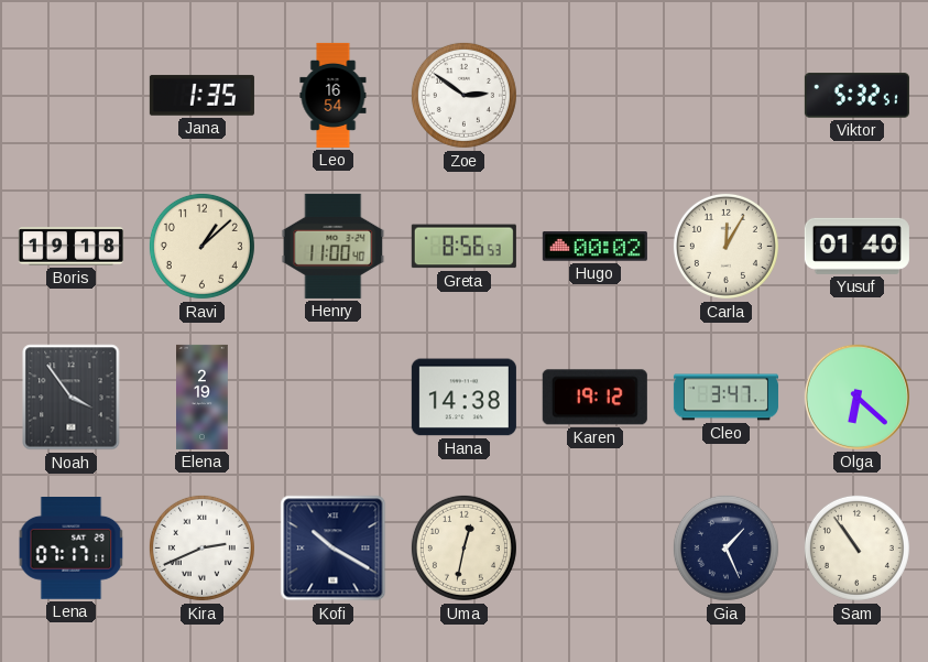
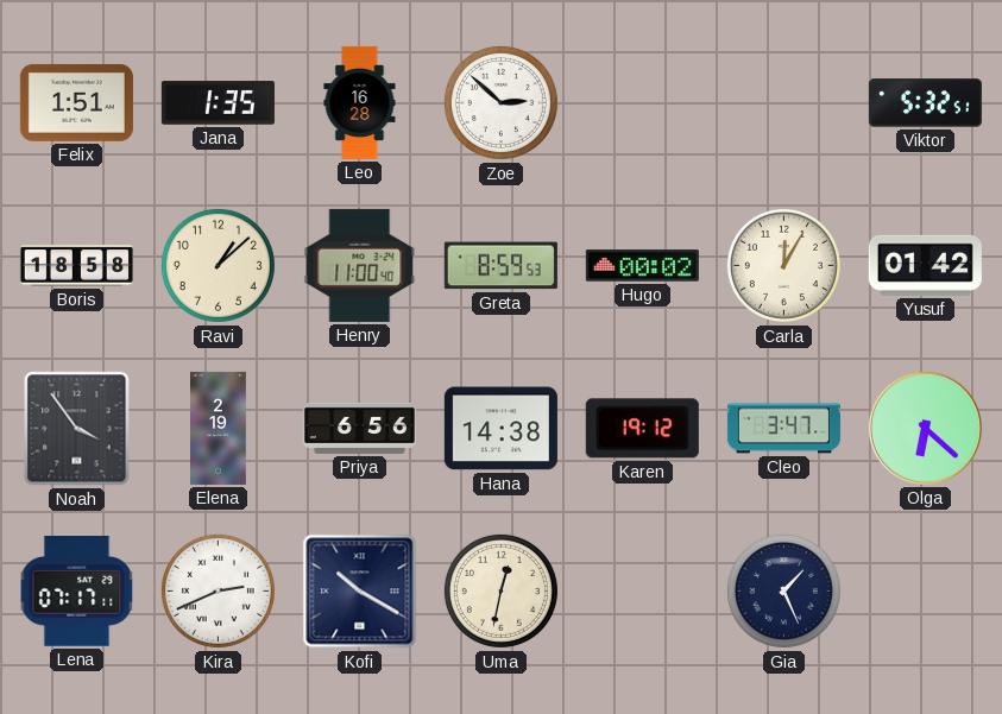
Felix: none -> 1:51
Leo: 16:54 -> 16:28
Zoe: 2:51 -> 2:52
Boris: 19:18 -> 18:58
Greta: 8:56 -> 8:59
Yusuf: 01:40 -> 01:42
Priya: none -> 6:56
Sam: 10:54 -> none
